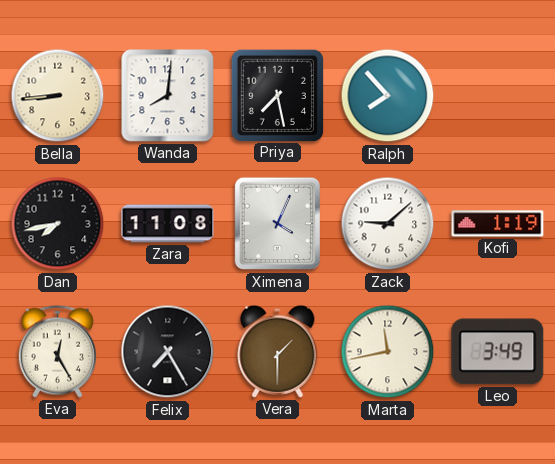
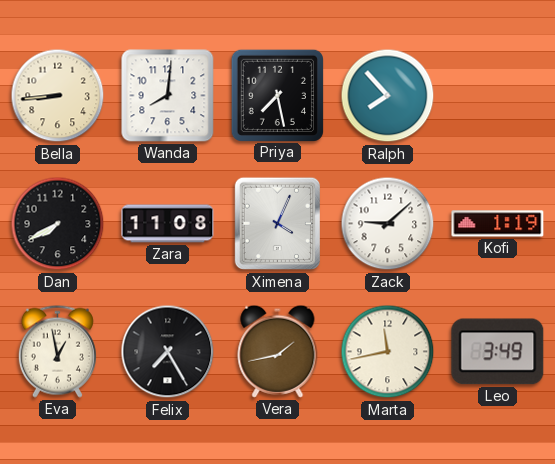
Dan: 7:43 -> 7:40
Eva: 12:25 -> 12:58
Vera: 1:30 -> 1:43
